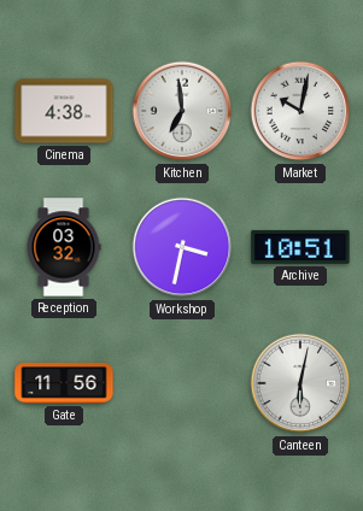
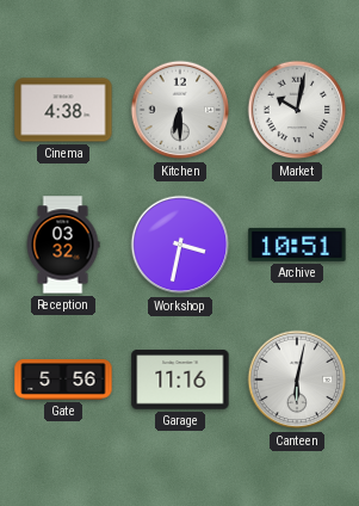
Kitchen: 6:59 -> 6:30
Gate: 11:56 -> 5:56
Garage: none -> 11:16
